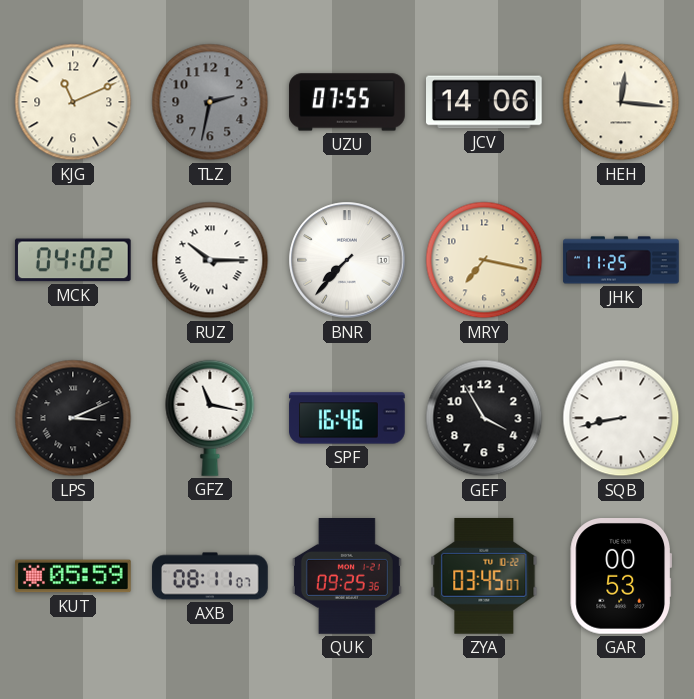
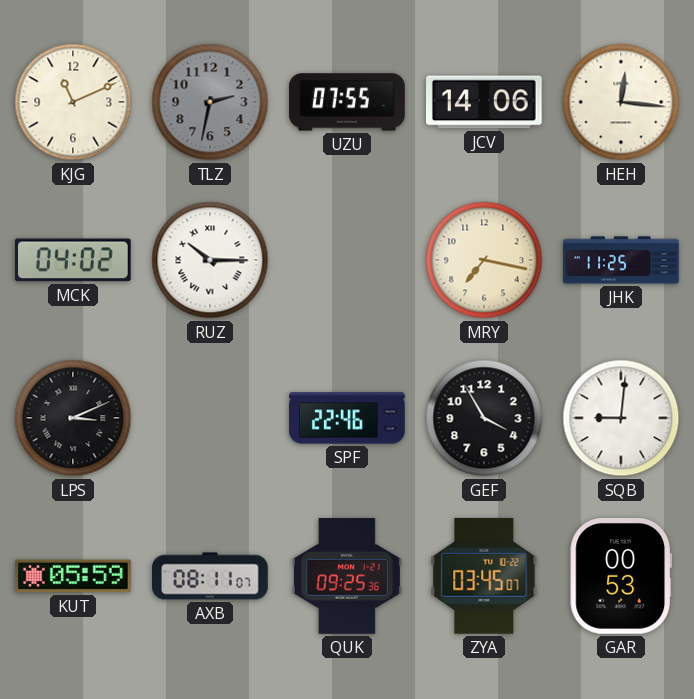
BNR: 7:37 -> none
GFZ: 11:17 -> none
SPF: 16:46 -> 22:46
SQB: 8:43 -> 9:01
